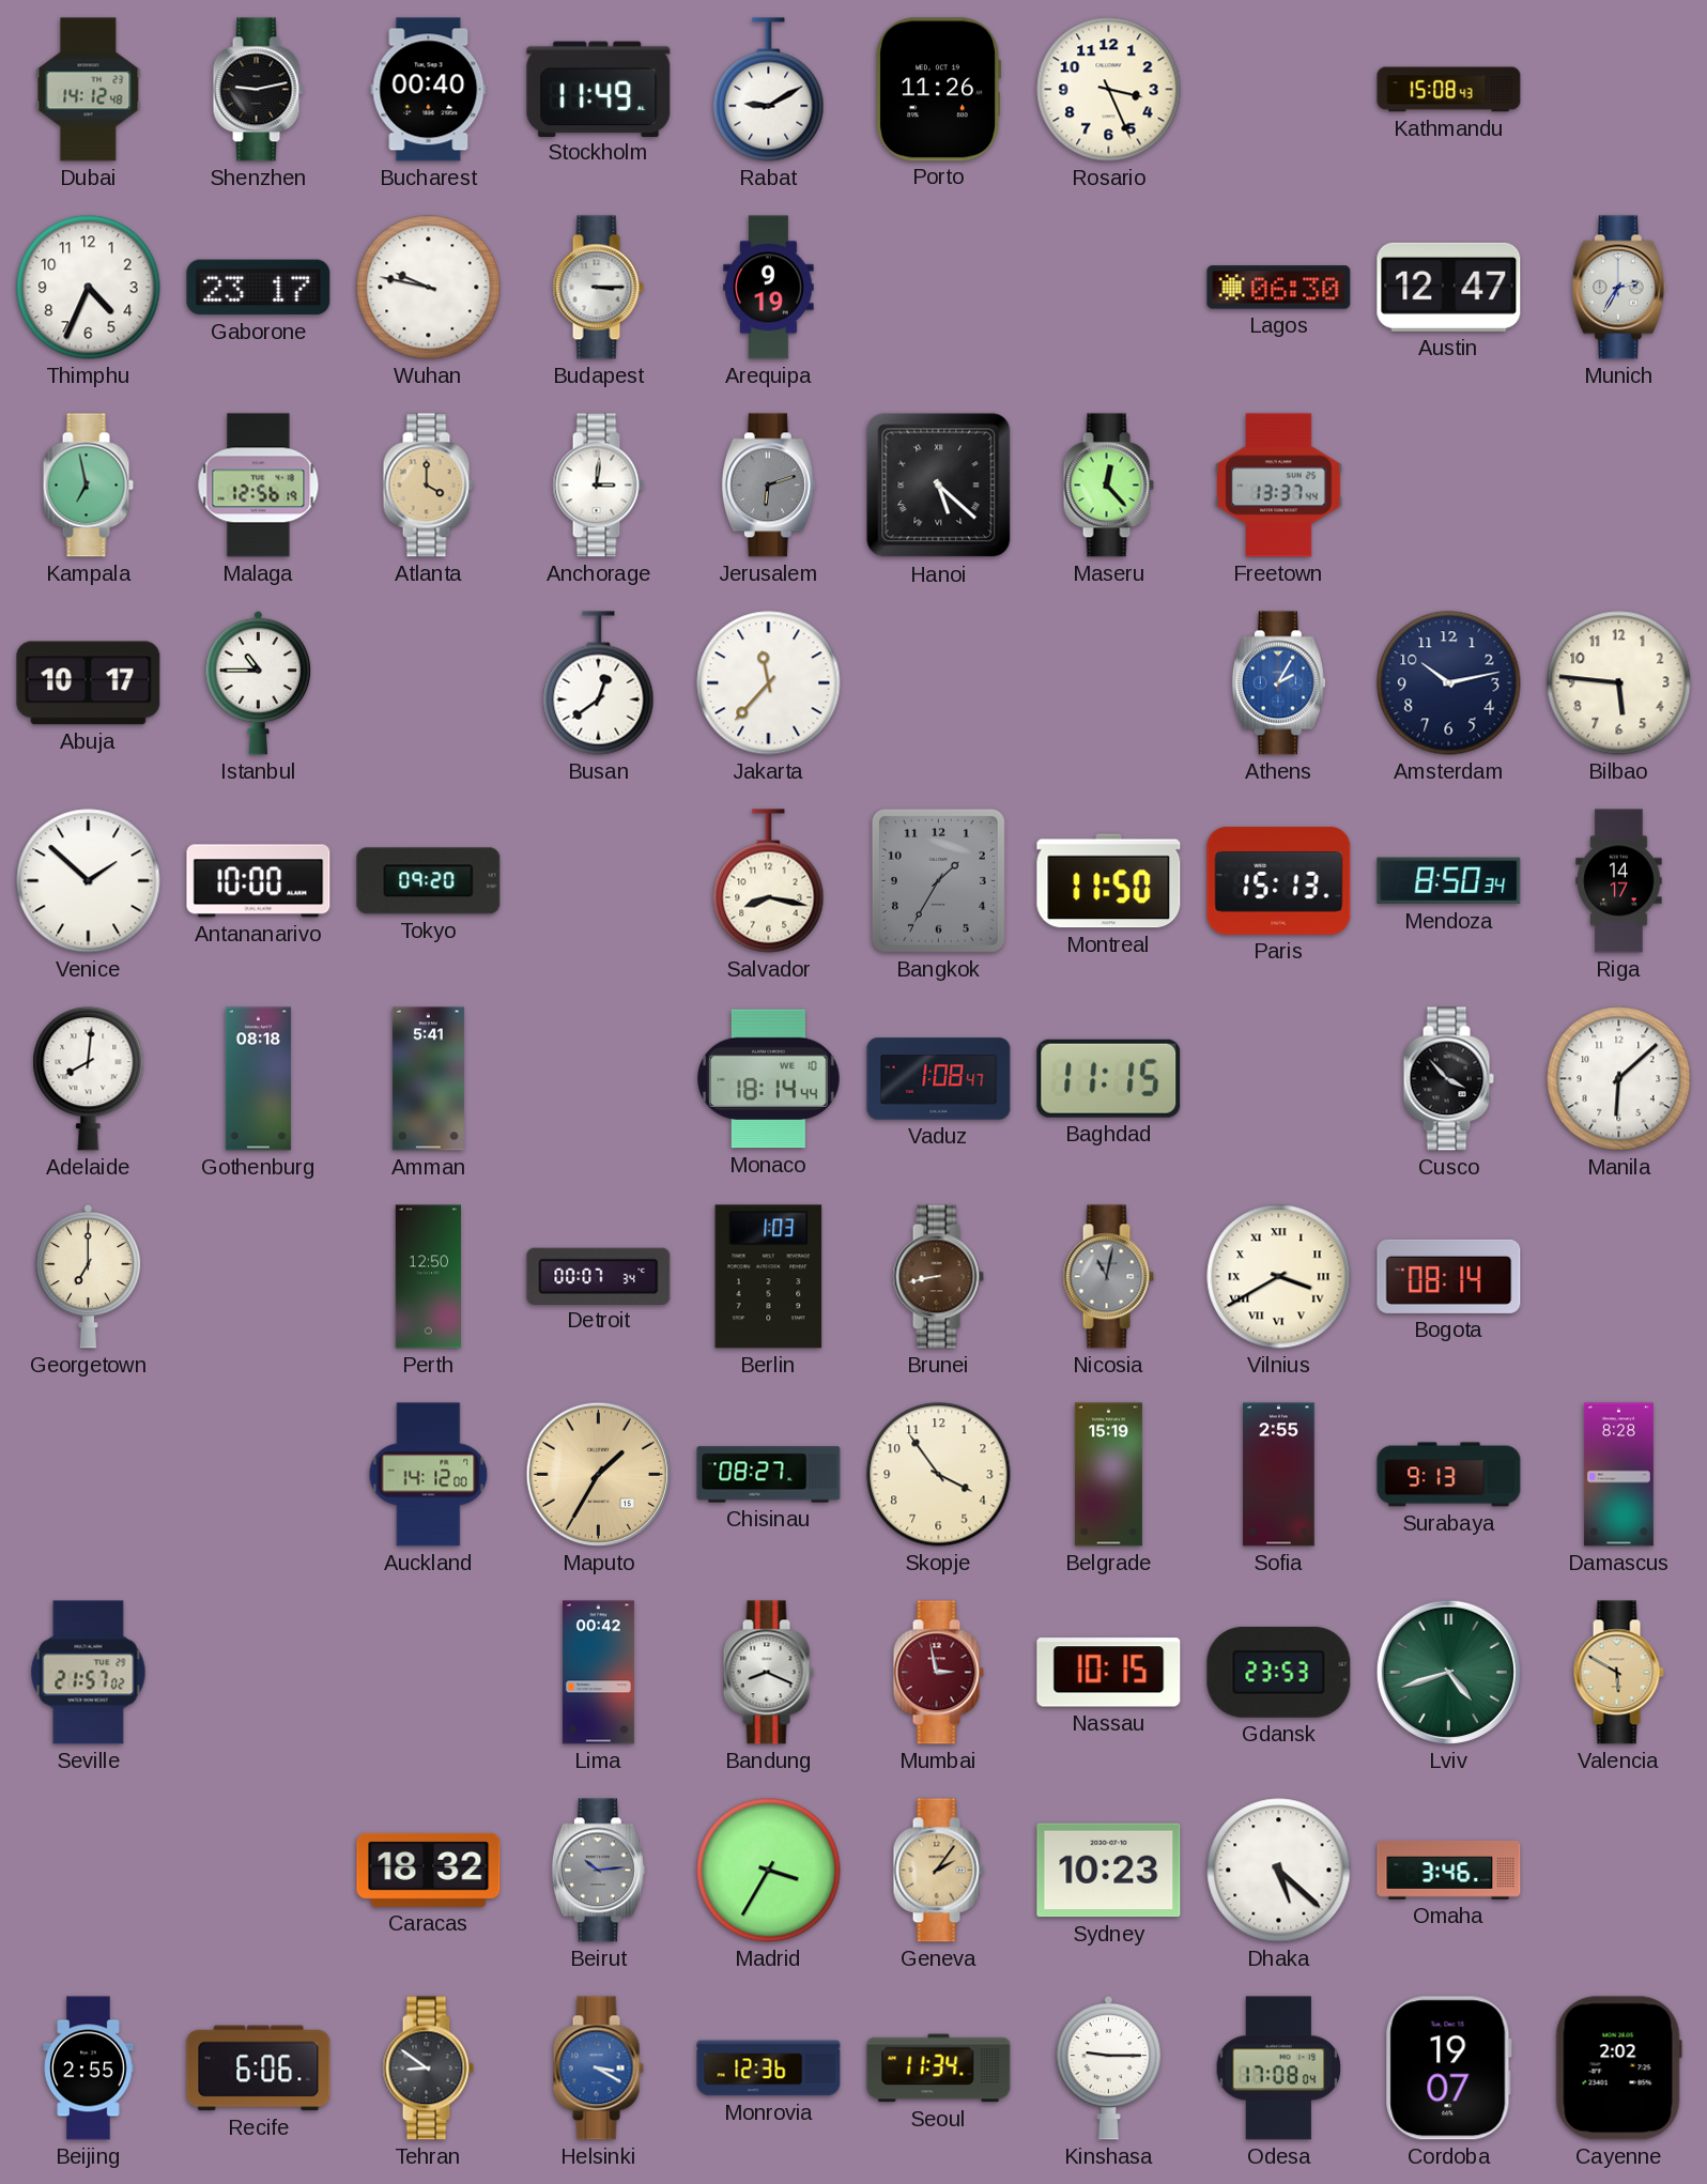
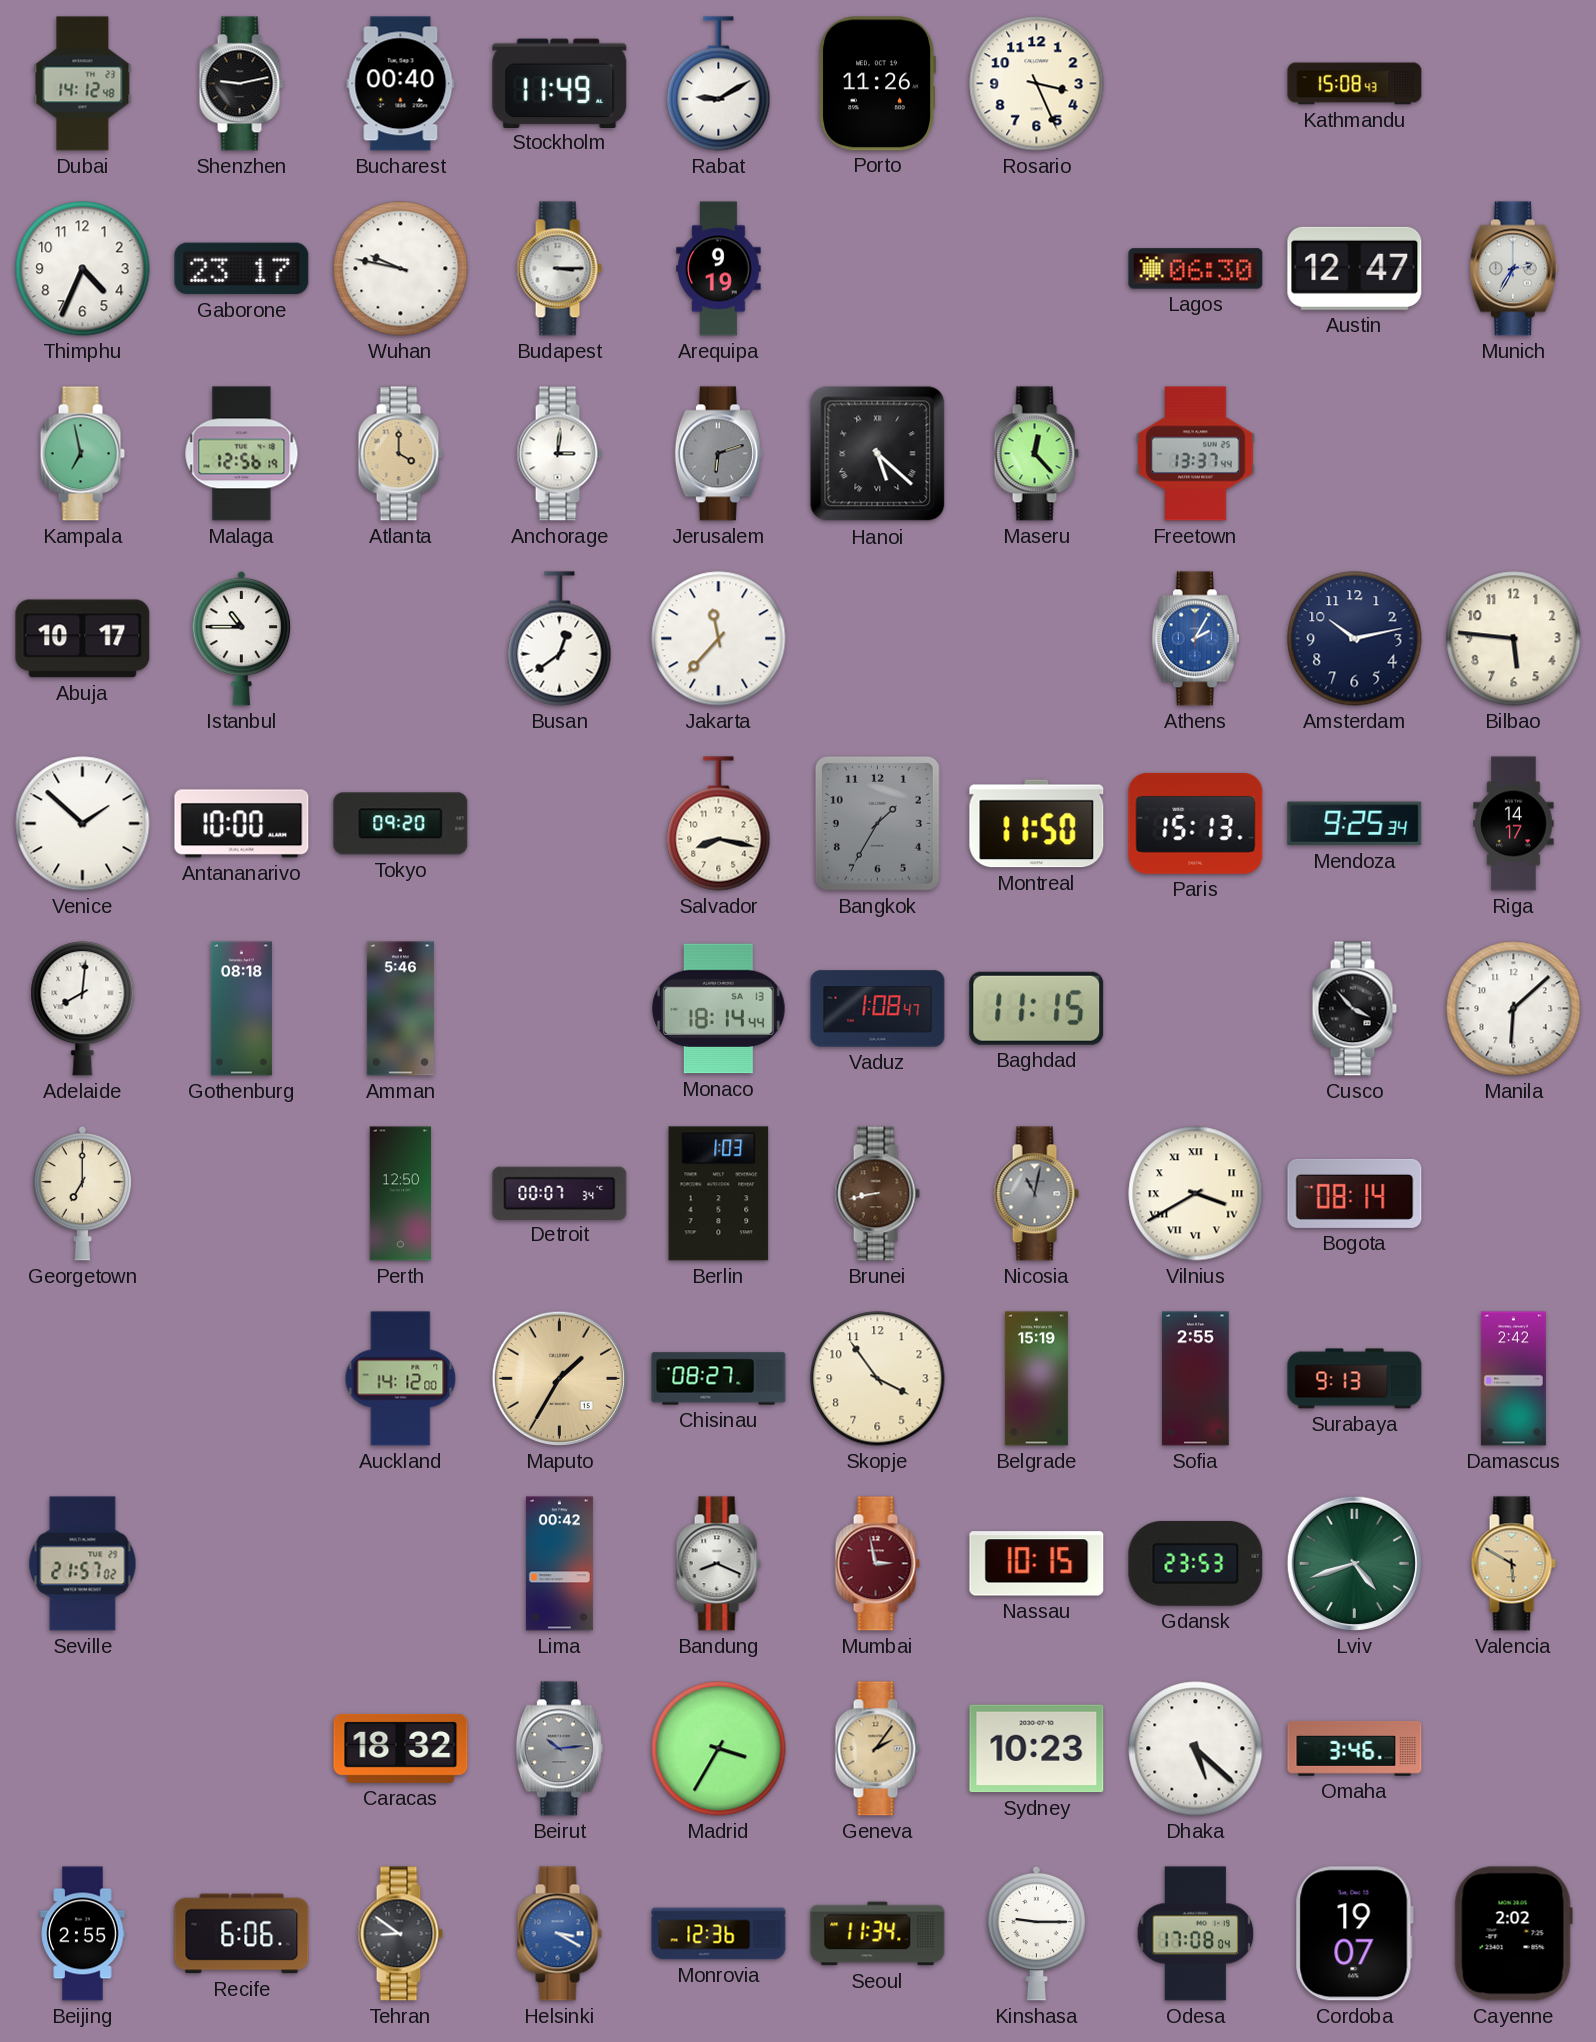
Mendoza: 8:50 -> 9:25
Amman: 5:41 -> 5:46
Monaco date: WE 10 -> SA 13
Damascus: 8:28 -> 2:42
